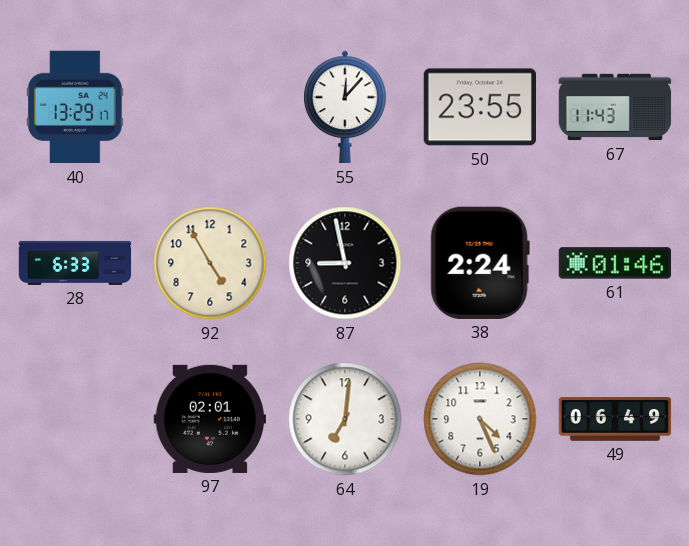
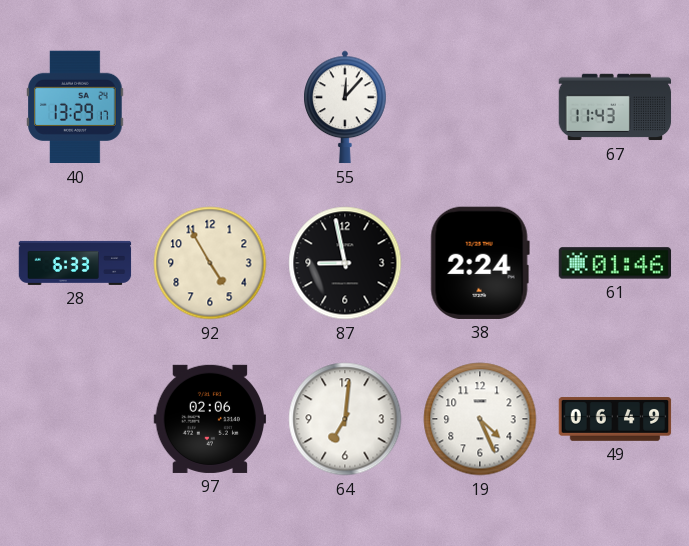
50: 23:55 -> none
97: 02:01 -> 02:06
